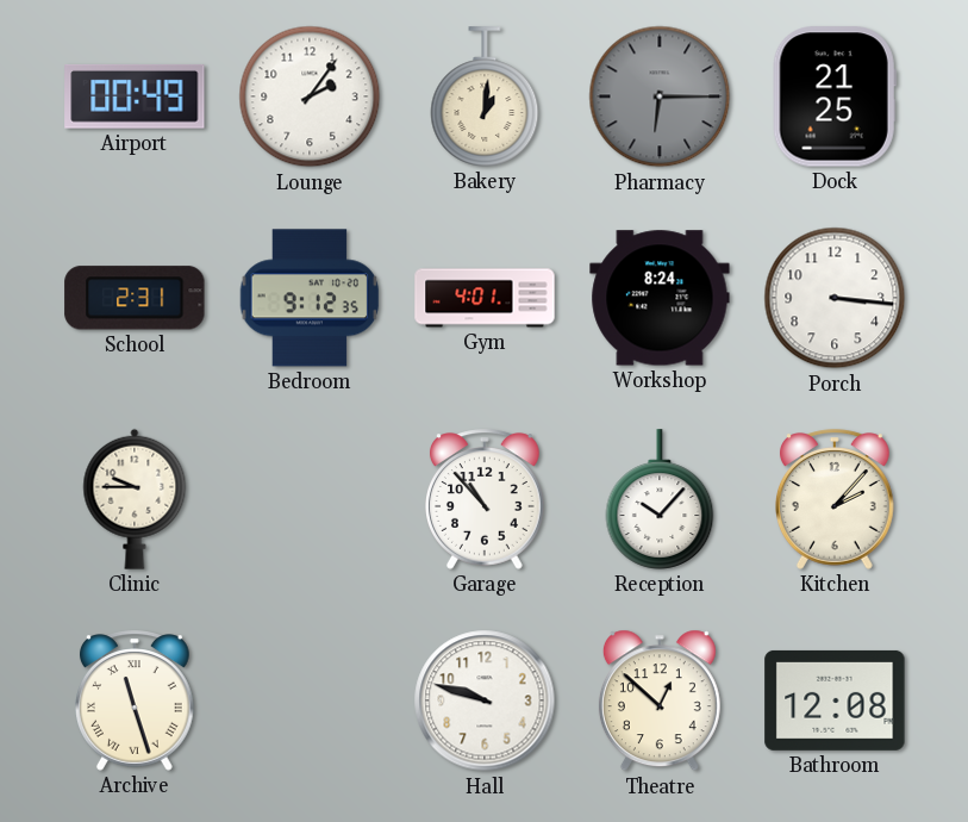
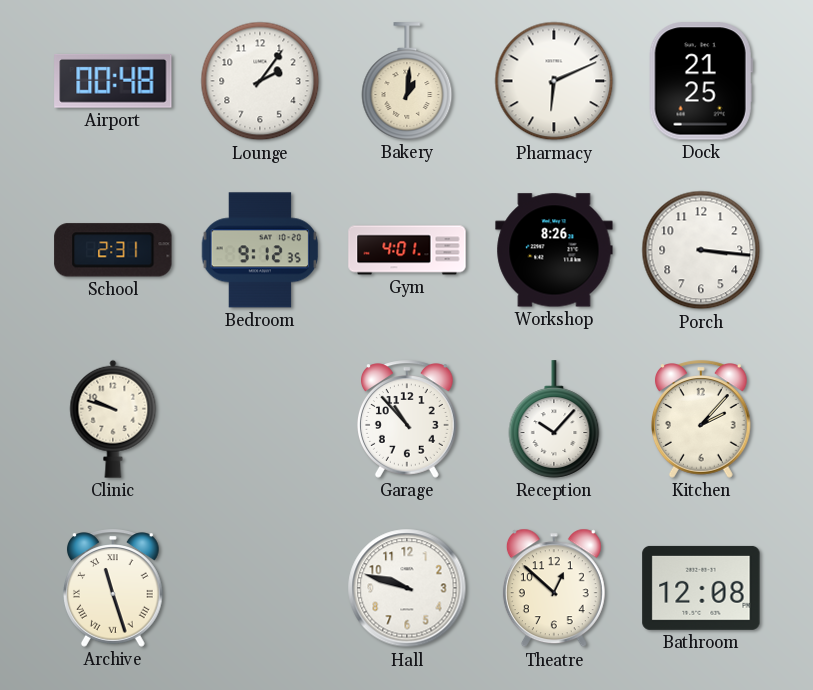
Airport: 00:49 -> 00:48
Pharmacy: 6:15 -> 6:11
Pharmacy dial: grey -> white
Workshop: 8:24 -> 8:26
Clinic: 9:45 -> 9:48
